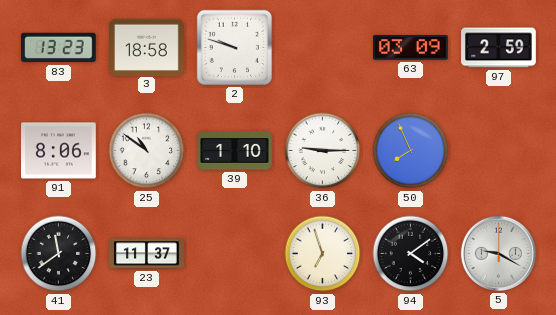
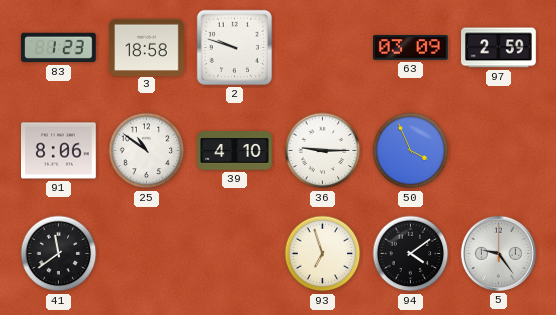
83: 13:23 -> 1:23
39: 1:10 -> 4:10
50: 7:56 -> 3:56
23: 11:37 -> none
5: 9:20 -> 9:24
